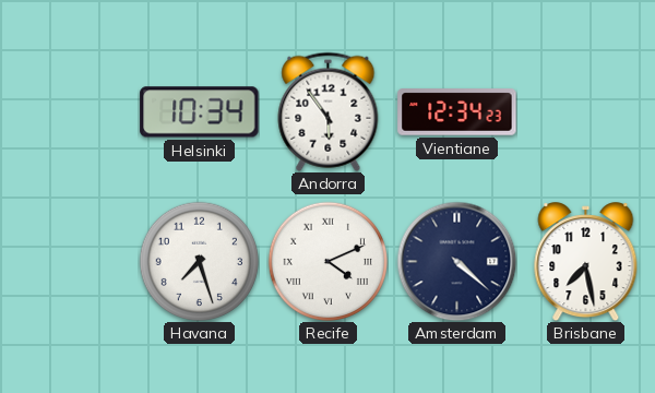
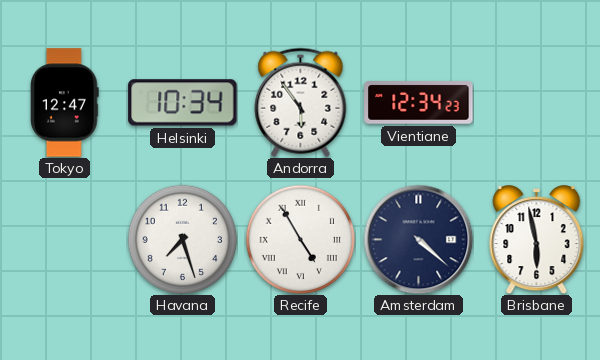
Tokyo: none -> 12:47
Recife: 4:11 -> 4:55
Brisbane: 7:28 -> 5:58
